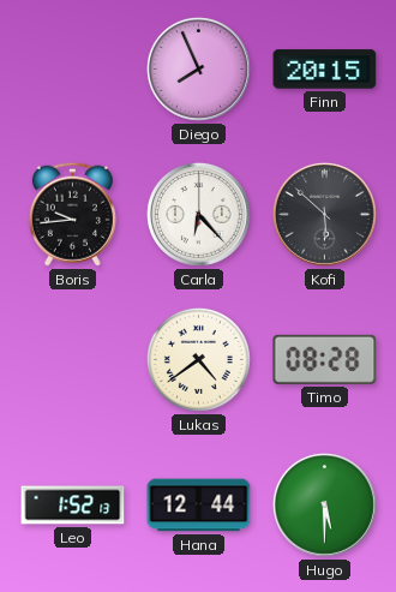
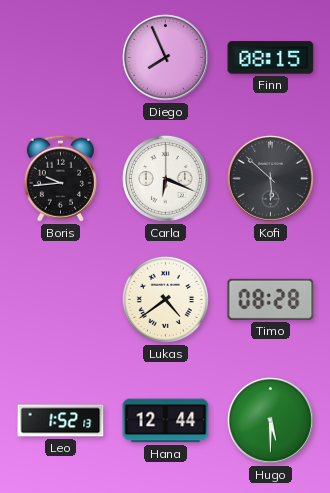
Finn: 20:15 -> 08:15
Carla: 6:23 -> 6:19
